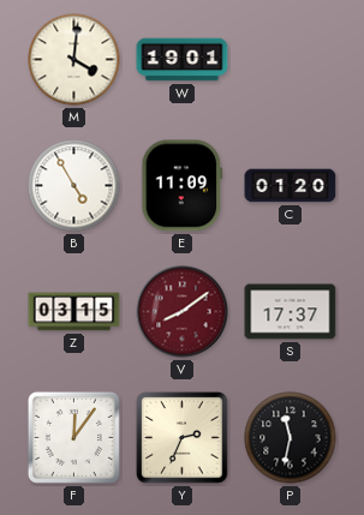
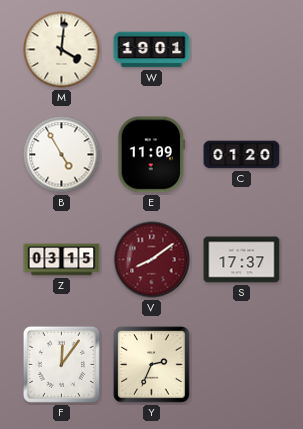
P: 11:32 -> none
